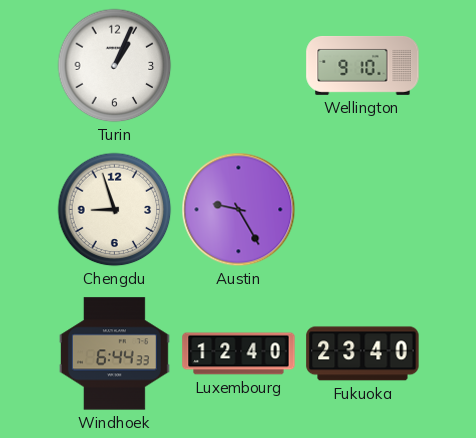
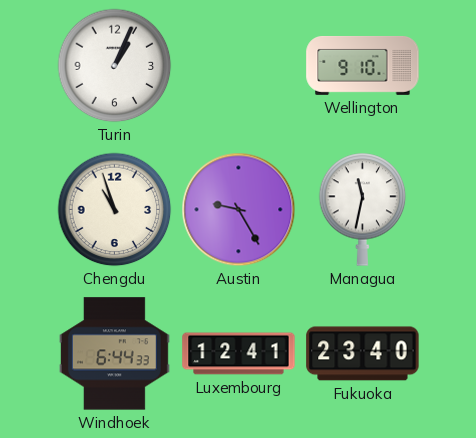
Chengdu: 8:57 -> 10:57
Managua: none -> 11:32
Luxembourg: 12:40 -> 12:41
